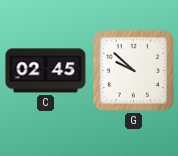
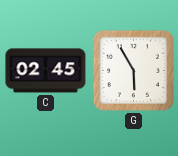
G: 9:52 -> 5:55
